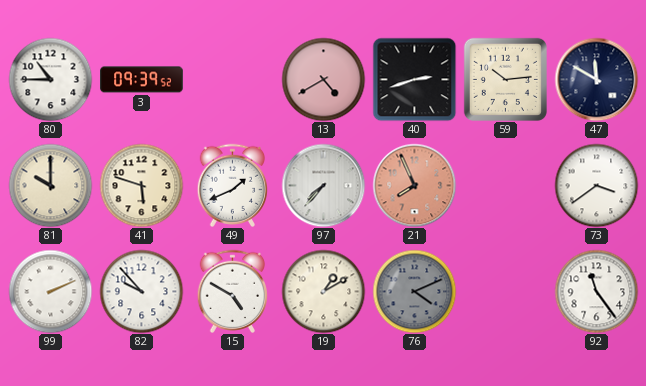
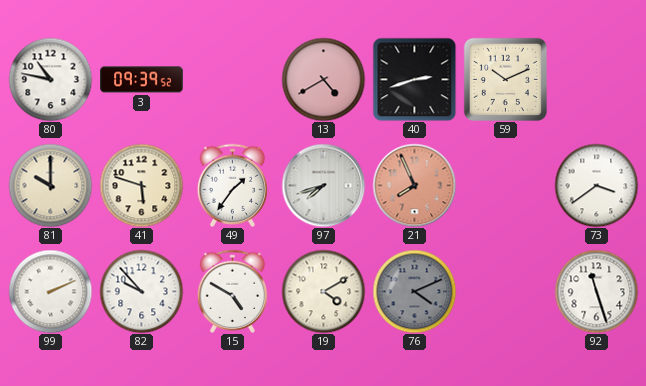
80: 10:45 -> 10:47
59: 10:14 -> 10:11
47: 11:50 -> none
49: 1:41 -> 1:36
97: 7:37 -> 7:42
19: 1:10 -> 4:10
92: 11:24 -> 11:27
